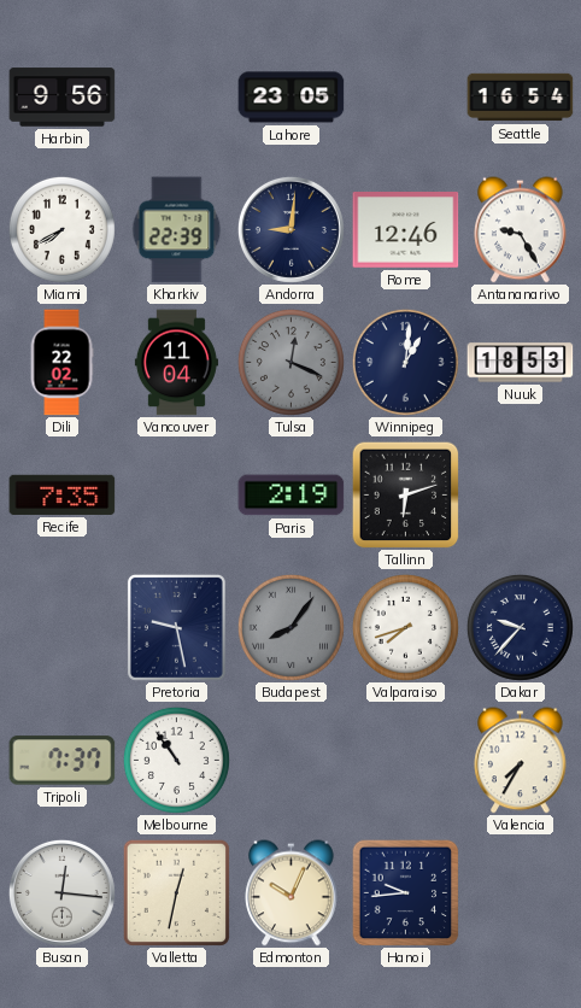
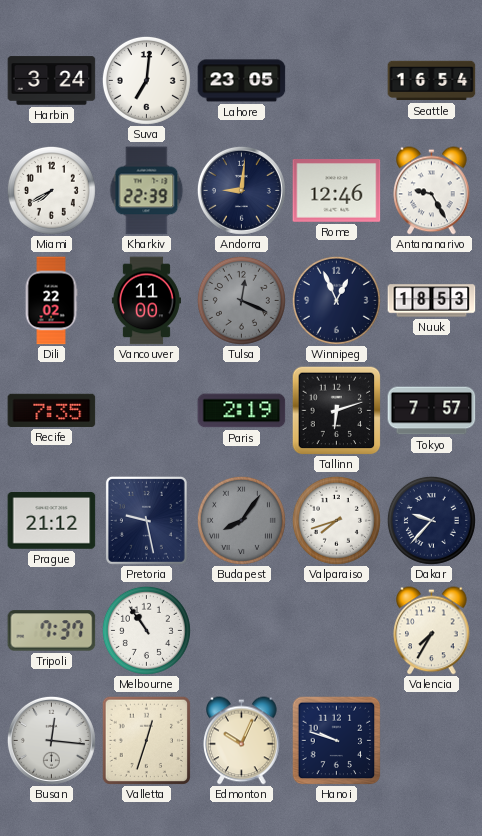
Harbin: 9:56 -> 3:24
Suva: none -> 7:01
Vancouver: 11:04 -> 11:00
Winnipeg: 1:01 -> 12:56
Tokyo: none -> 7:57
Prague: none -> 21:12
Valletta: 12:32 -> 12:33
Hanoi: 9:44 -> 9:48
